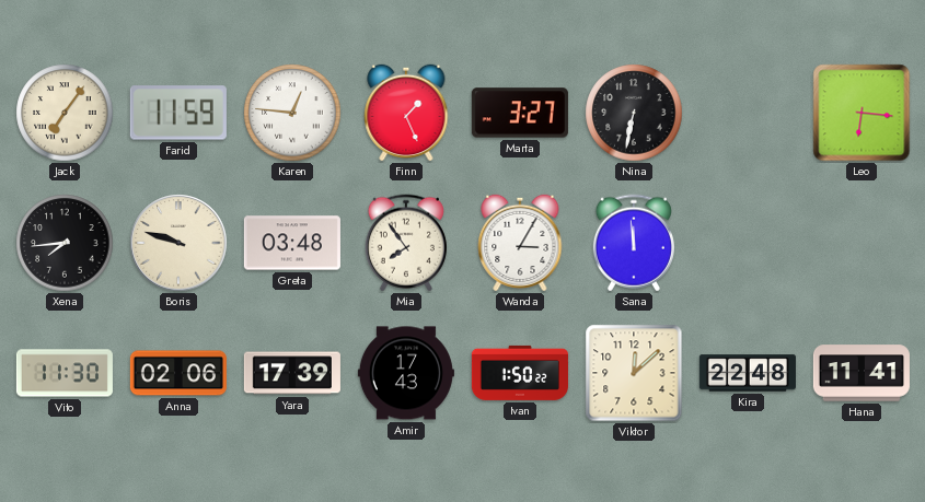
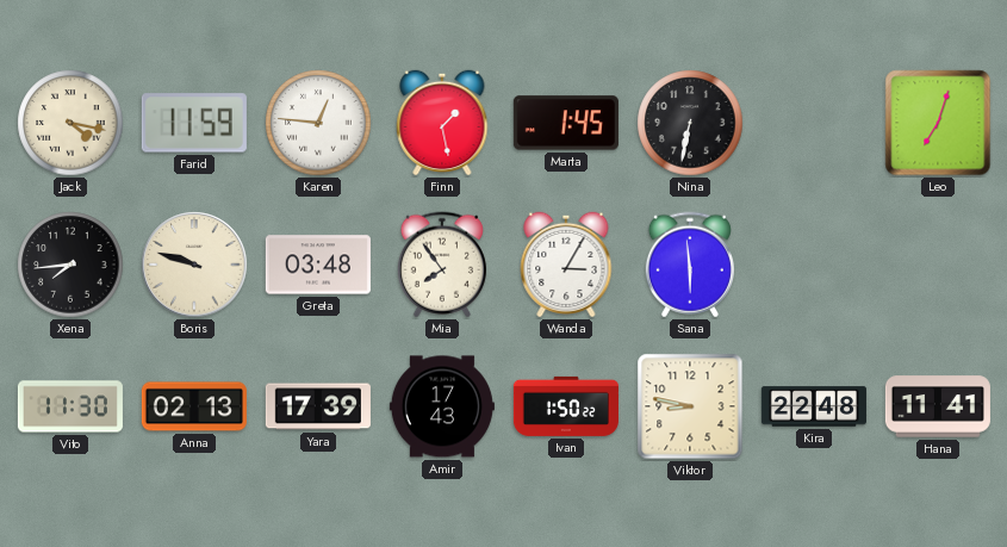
Jack: 7:06 -> 4:17
Finn: 1:26 -> 1:28
Marta: 3:27 -> 1:45
Leo: 6:16 -> 7:03
Sana: 11:59 -> 5:59
Anna: 02:06 -> 02:13
Viktor: 12:08 -> 8:47
